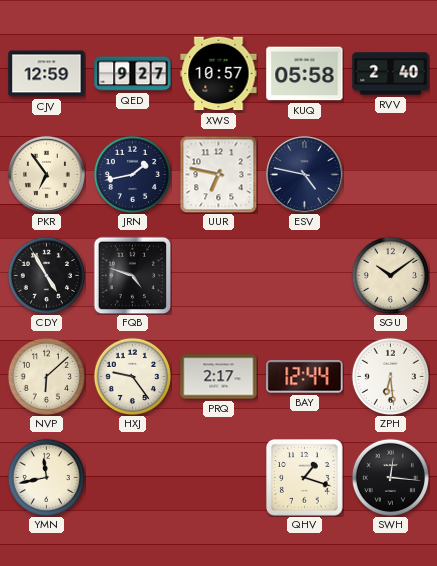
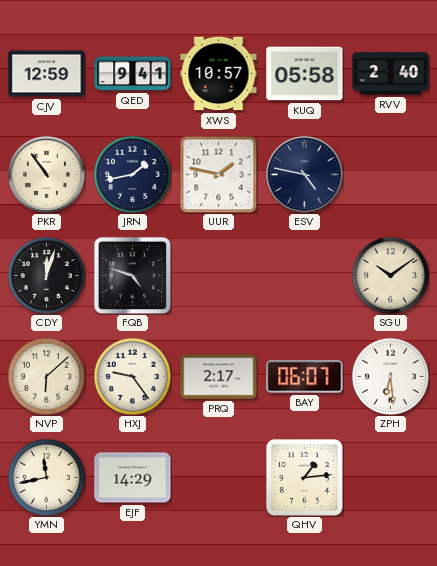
QED: 9:27 -> 9:41
PKR: 6:54 -> 10:54
UUR: 6:47 -> 1:47
CDY: 4:55 -> 12:03
BAY: 12:44 -> 06:07
EJF: none -> 14:29
QHV: 1:18 -> 1:14
SWH: 12:16 -> none
